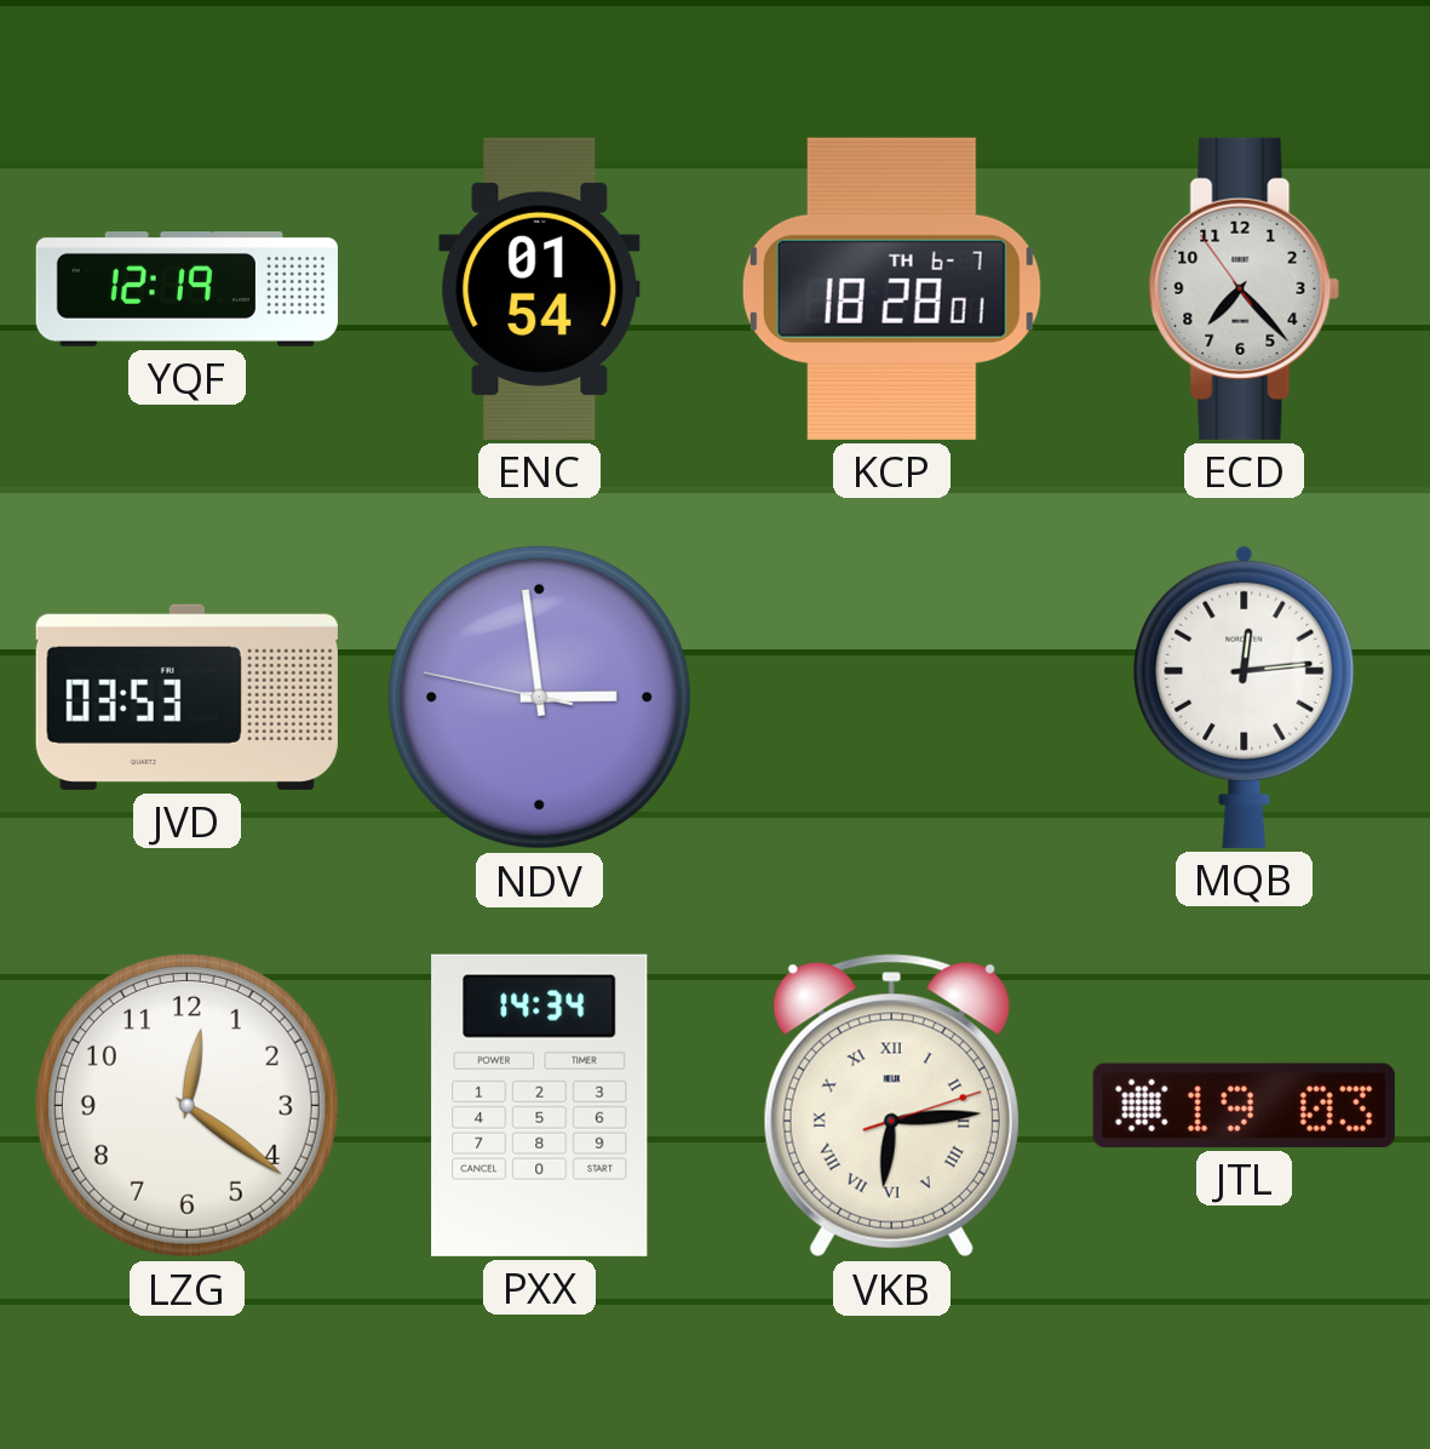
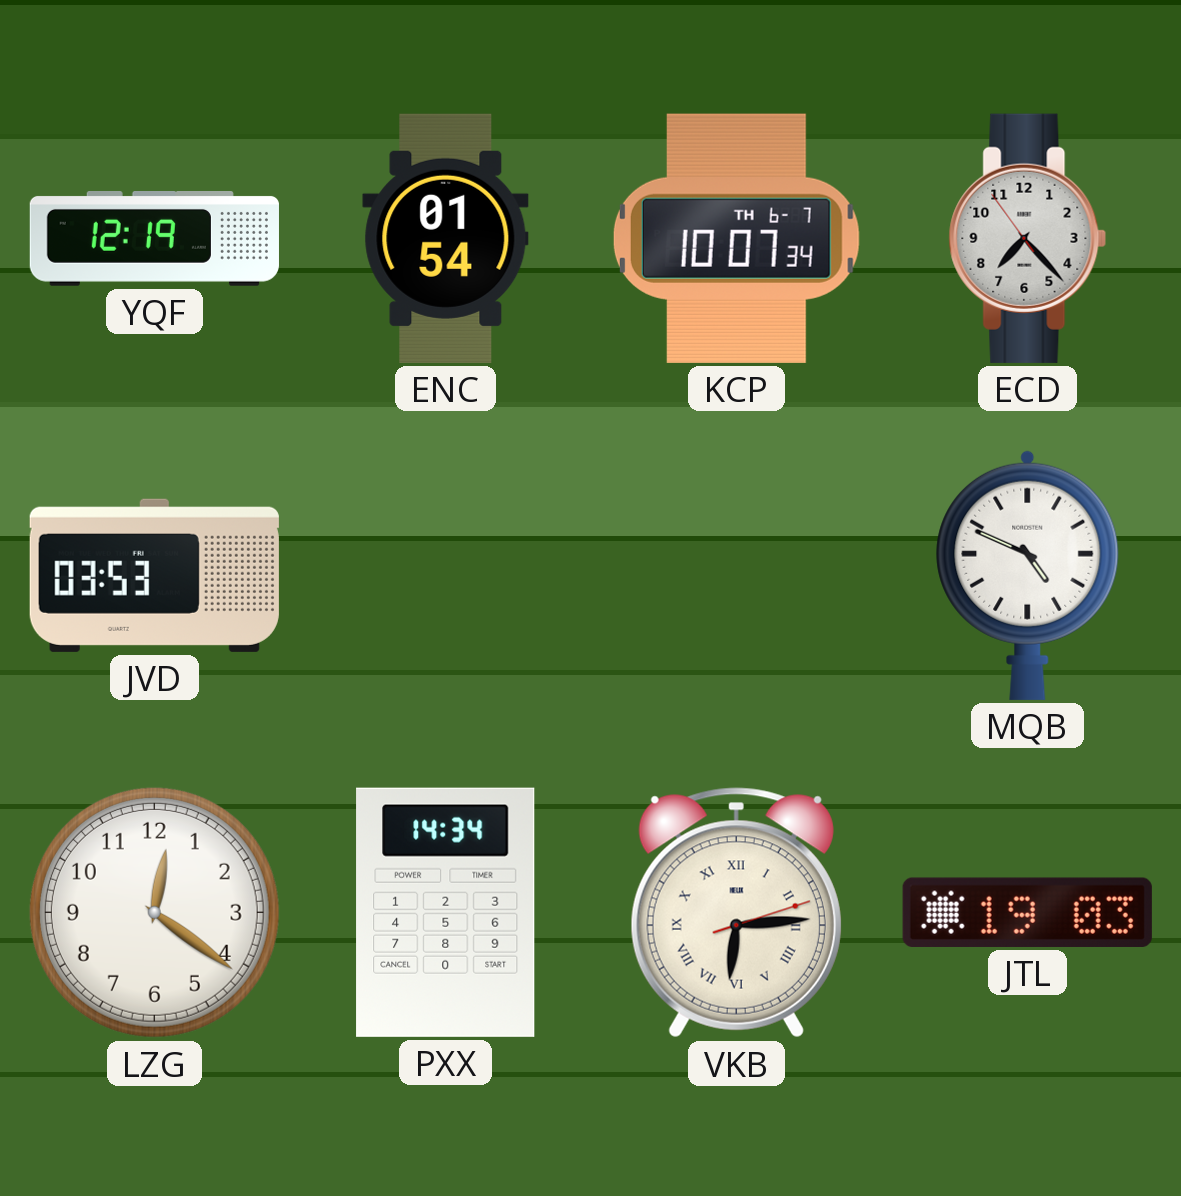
KCP: 18:28 -> 10:07
NDV: 2:58 -> none
MQB: 12:14 -> 4:49
